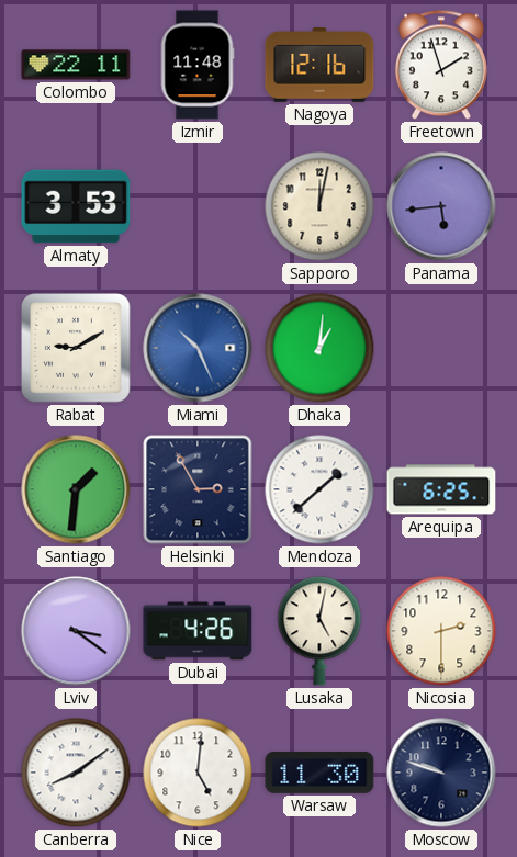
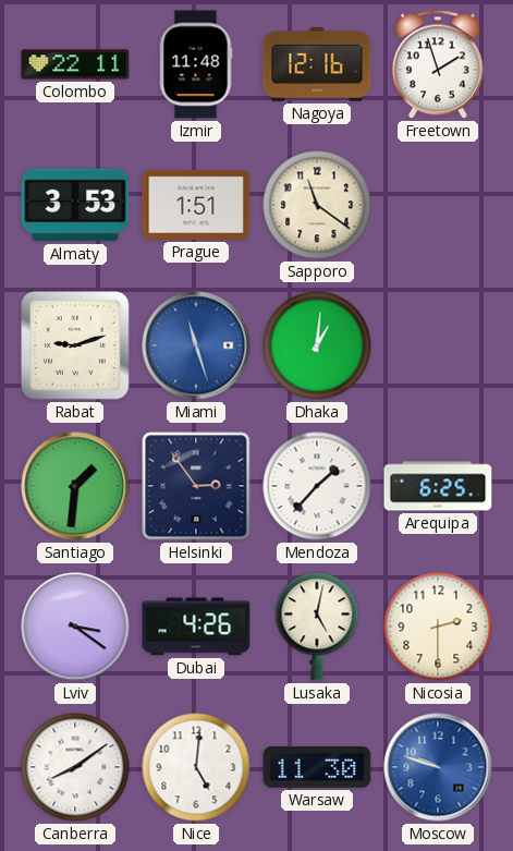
Prague: none -> 1:51
Sapporo: 12:02 -> 11:21
Panama: 5:44 -> none
Rabat: 9:10 -> 9:12
Miami: 10:26 -> 11:27
Helsinki: 2:55 -> 2:54
Mendoza: 1:38 -> 1:37
Moscow dial: navy -> blue
